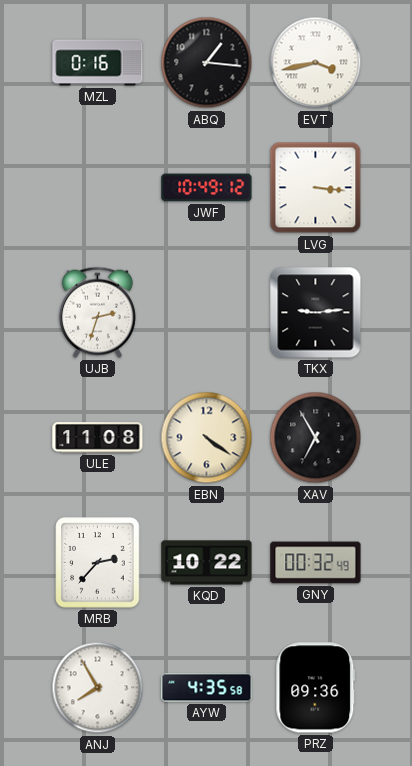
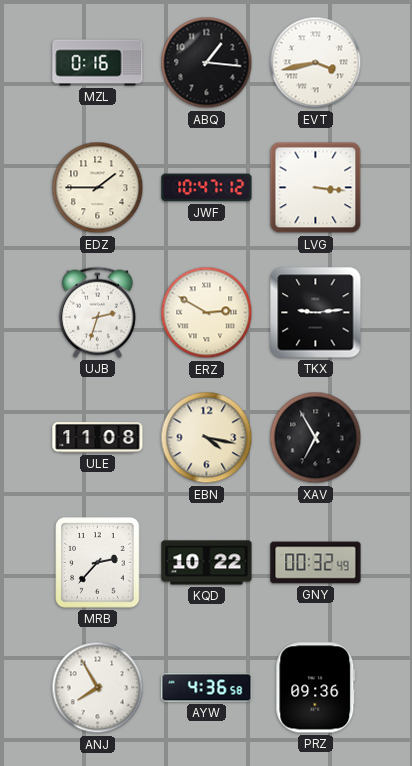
EDZ: none -> 1:45
JWF: 10:49 -> 10:47
ERZ: none -> 2:50
EBN: 4:21 -> 4:17
AYW: 4:35 -> 4:36
